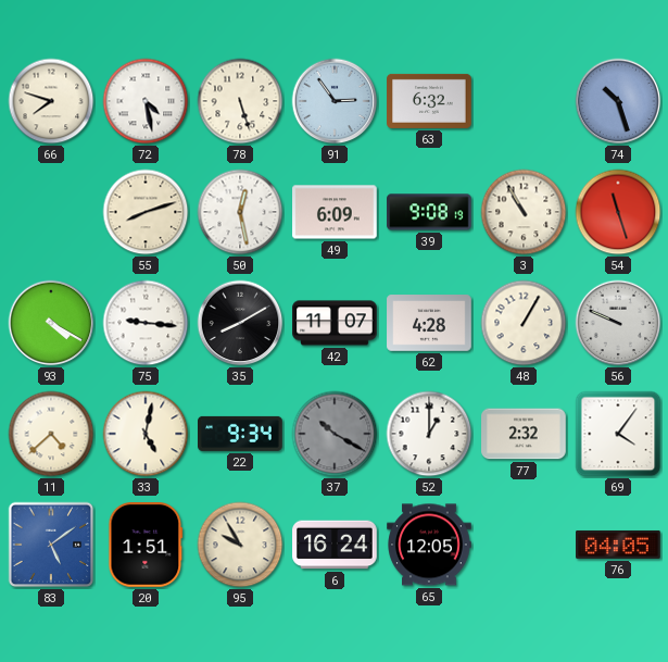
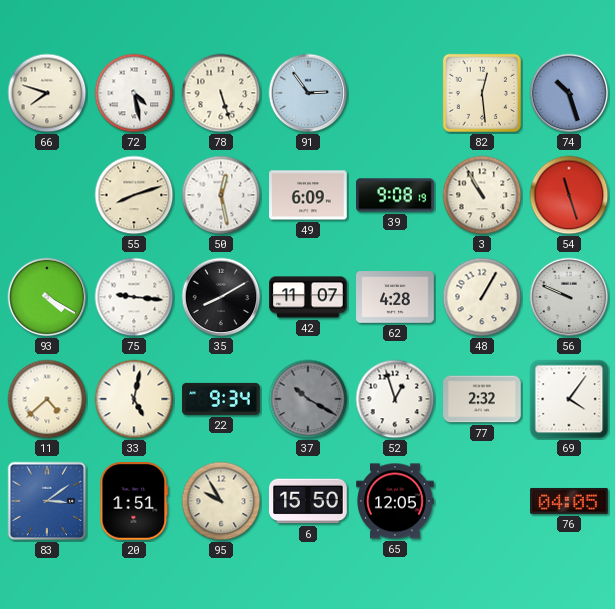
63: 6:32 -> none
82: none -> 12:29
52: 1:00 -> 12:57
83: 5:09 -> 3:09
6: 16:24 -> 15:50
